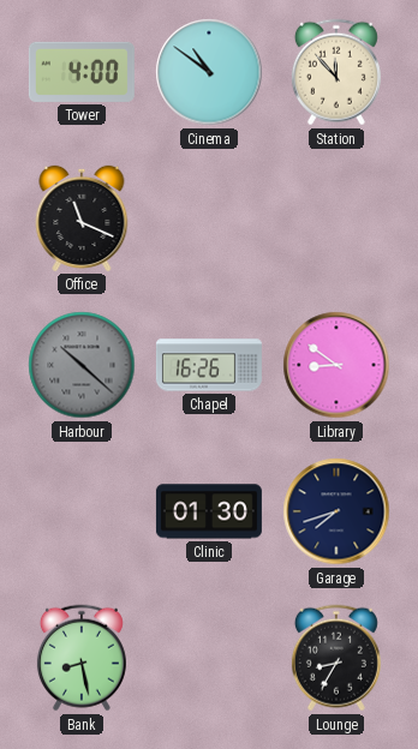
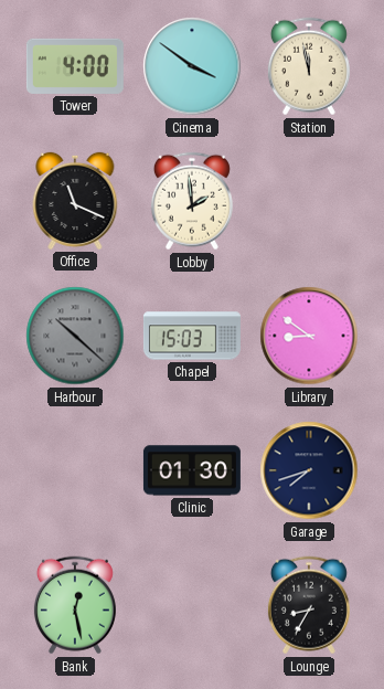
Cinema: 10:51 -> 3:51
Station: 11:53 -> 11:58
Lobby: none -> 1:59
Chapel: 16:26 -> 15:03
Bank: 8:28 -> 12:28
